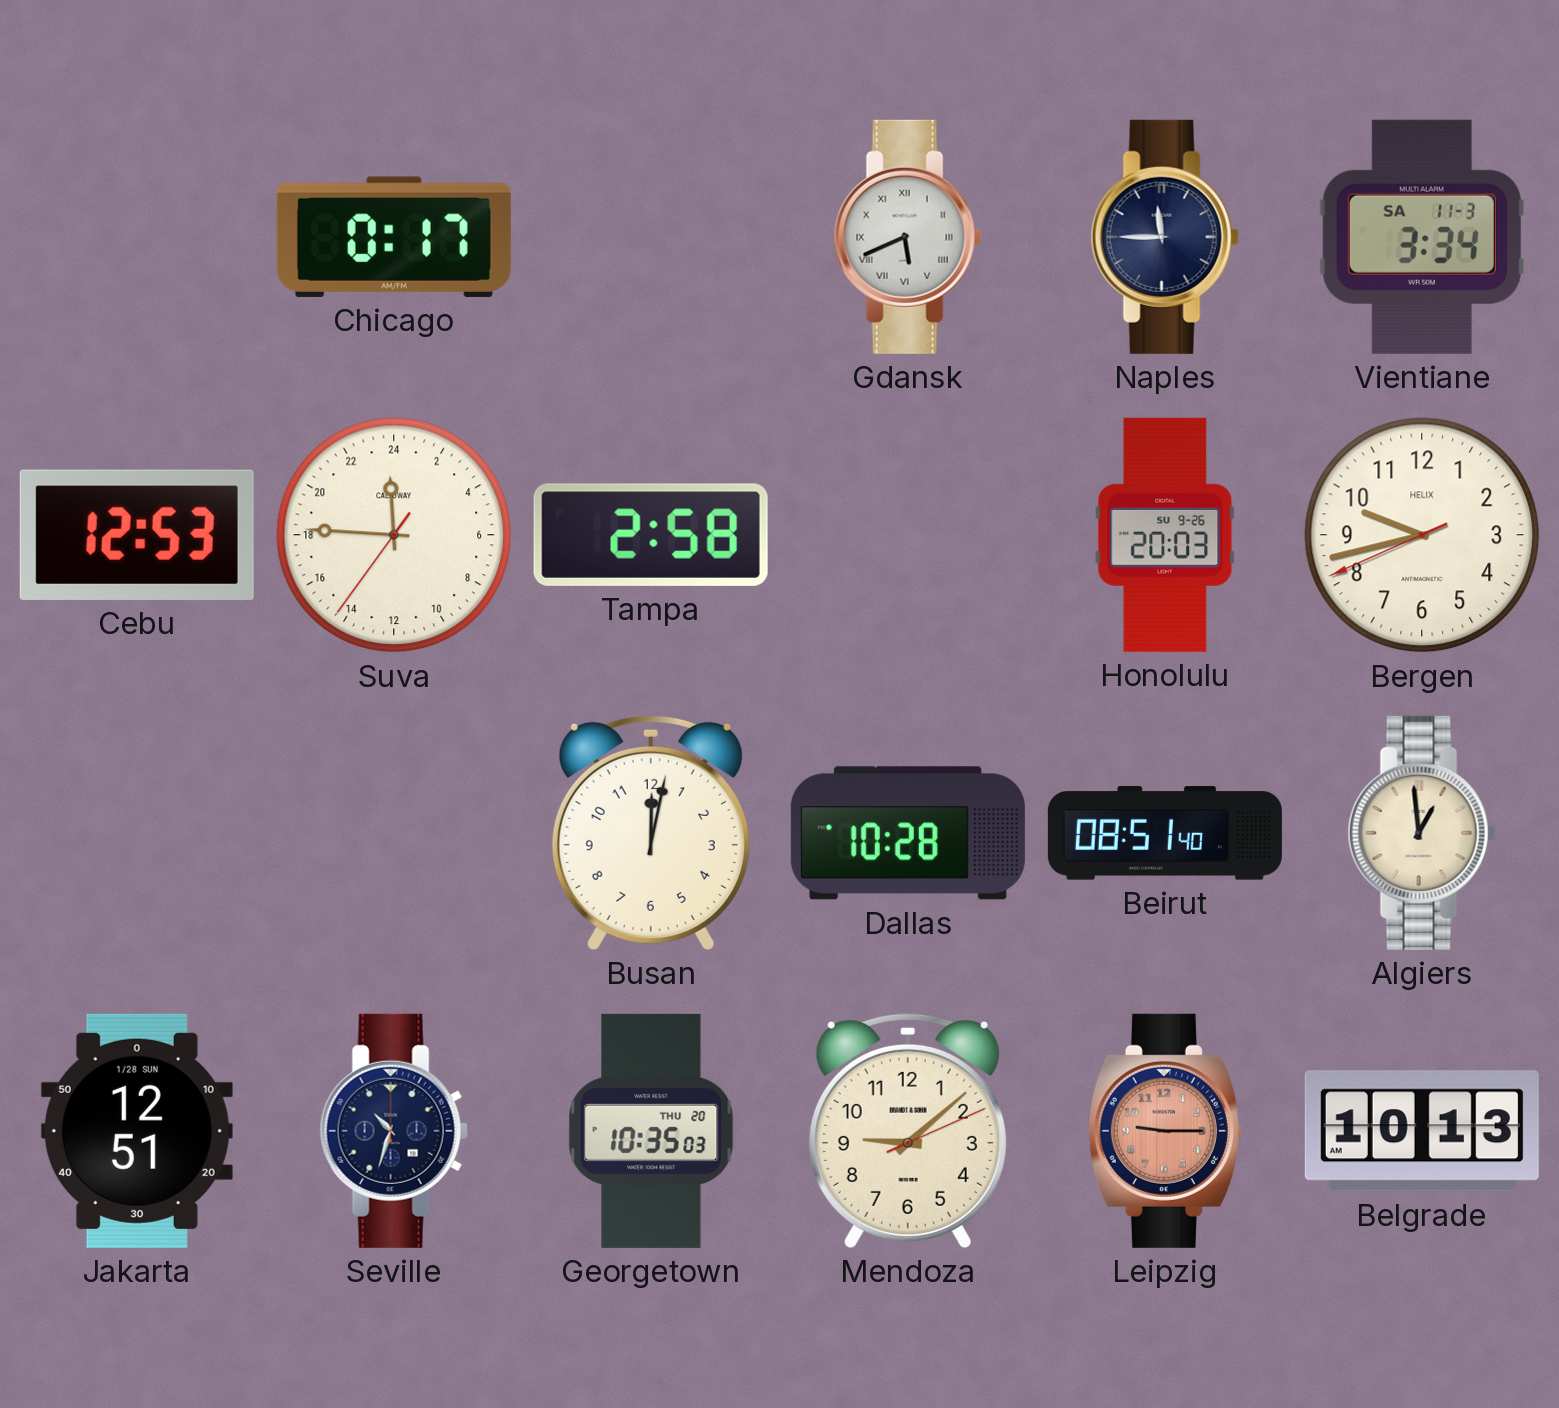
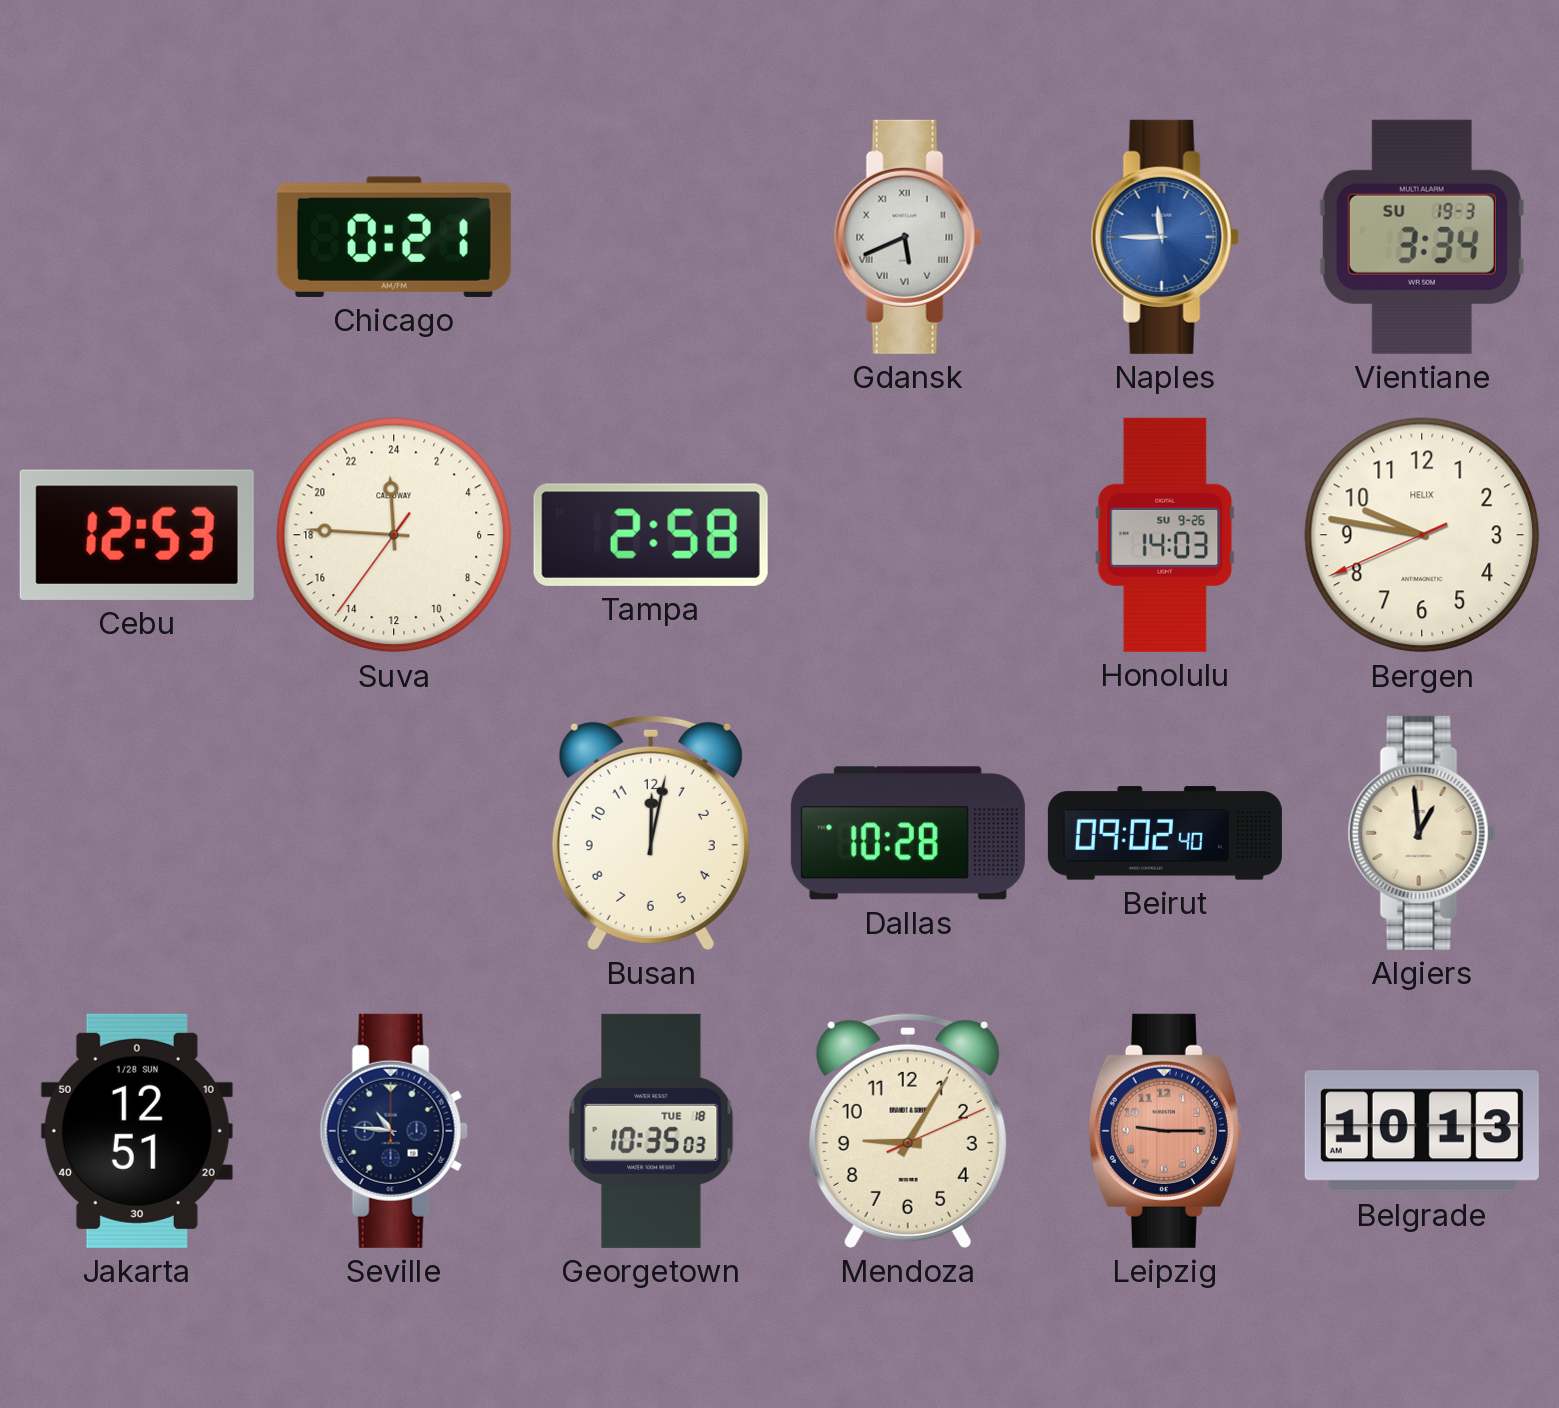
Chicago: 0:17 -> 0:21
Naples dial: navy -> blue
Vientiane date: SA 11-3 -> SU 19-3
Honolulu: 20:03 -> 14:03
Bergen: 9:42 -> 9:46
Beirut: 08:51 -> 09:02
Seville: 10:33 -> 10:46
Georgetown date: THU 20 -> TUE 18
Mendoza: 9:08 -> 9:05
